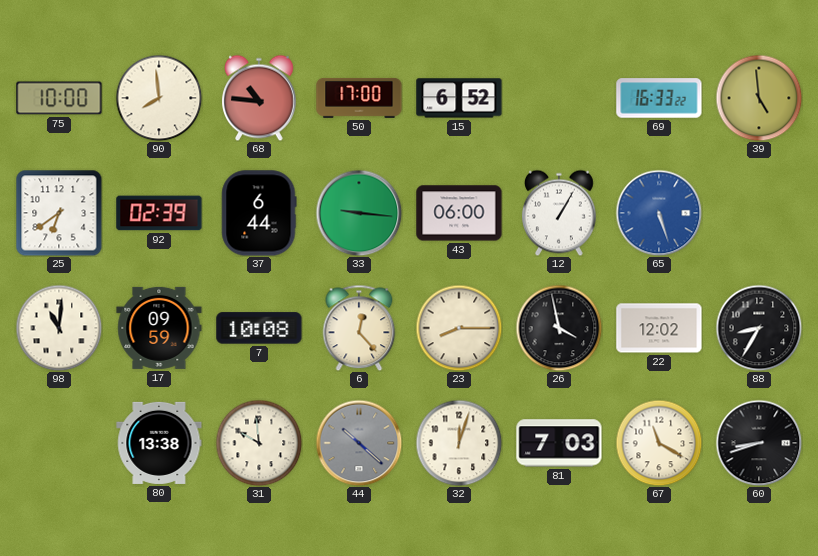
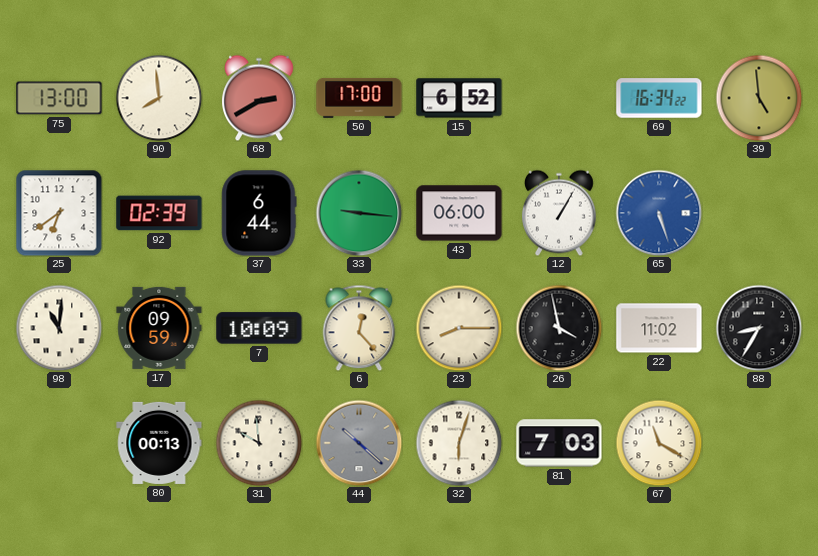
75: 10:00 -> 13:00
68: 10:46 -> 2:40
69: 16:33 -> 16:34
7: 10:08 -> 10:09
22: 12:02 -> 11:02
80: 13:38 -> 00:13
32: 12:03 -> 6:03
60: 8:42 -> none
